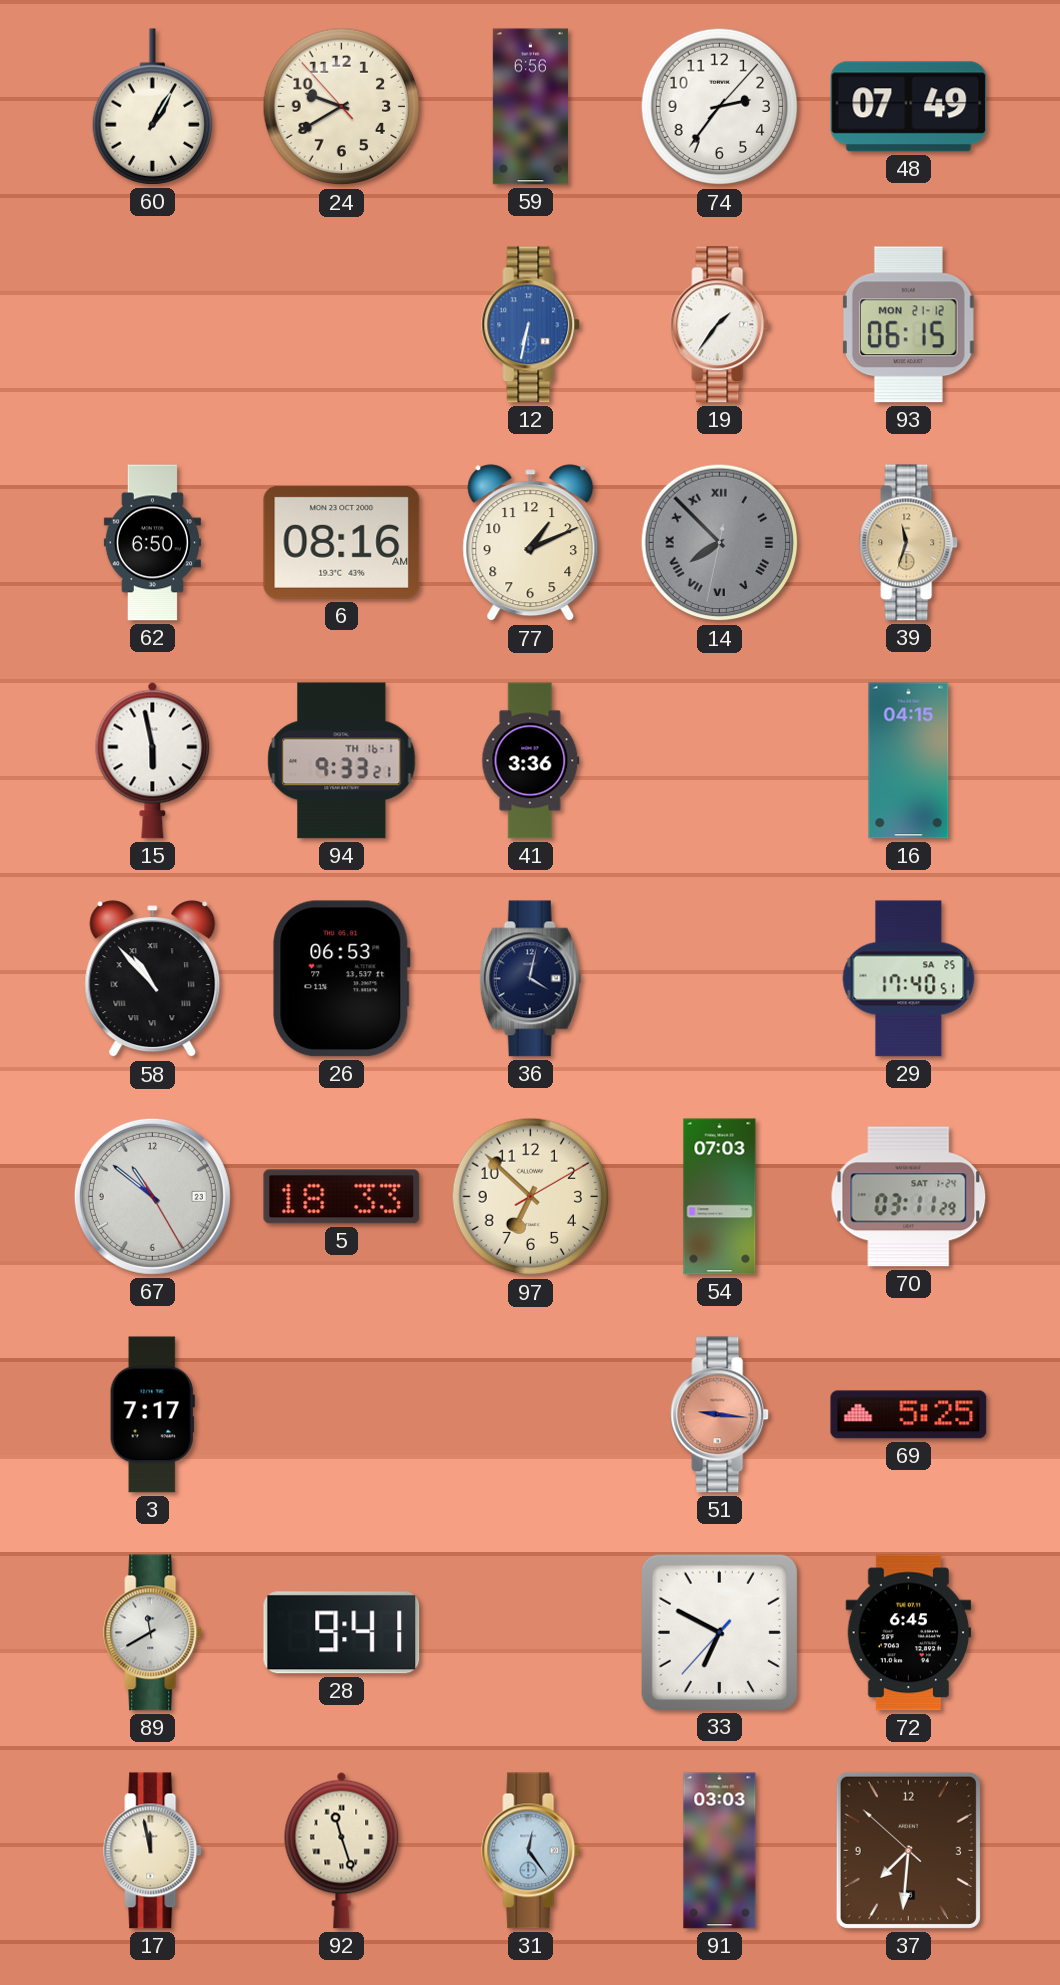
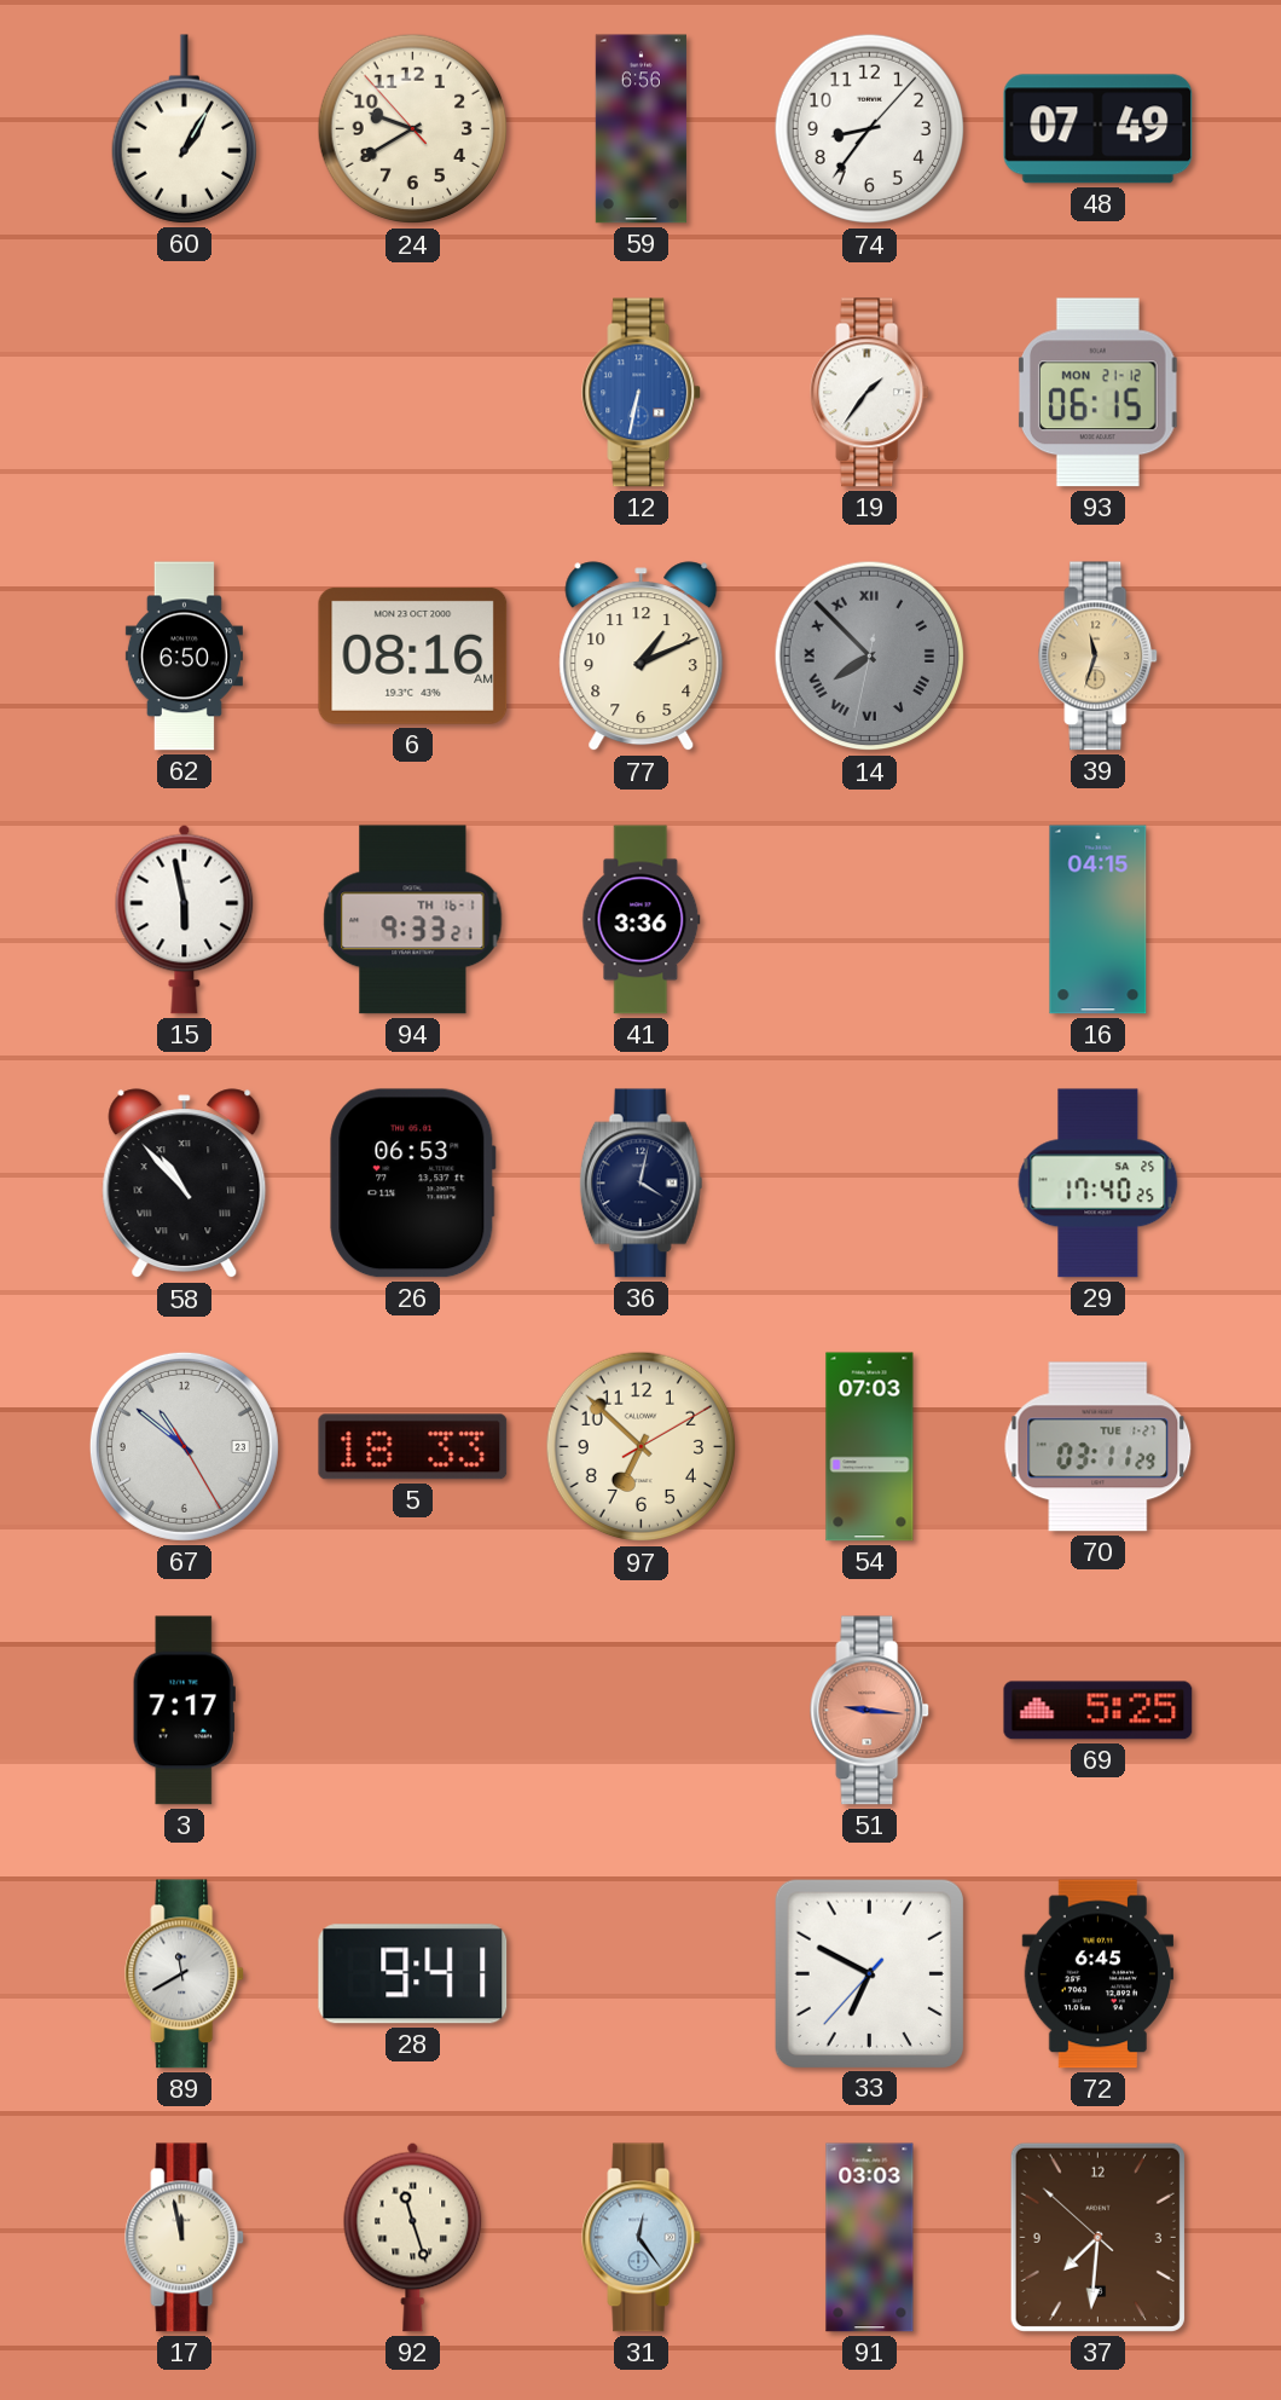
74: 2:36 -> 8:36
29: 17:40:51 -> 17:40:25
70 date: SAT 1-24 -> TUE 1-27
